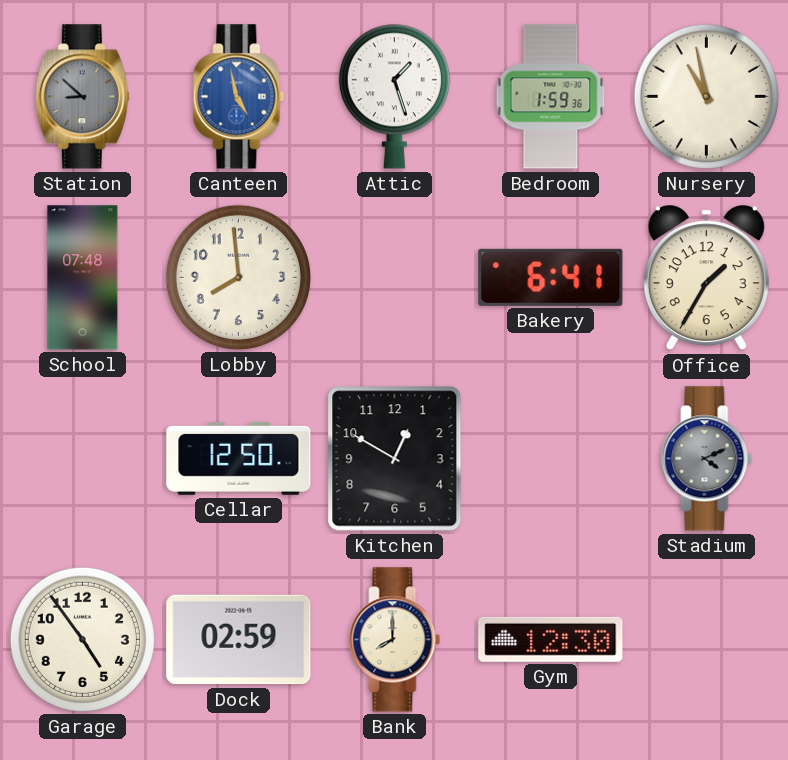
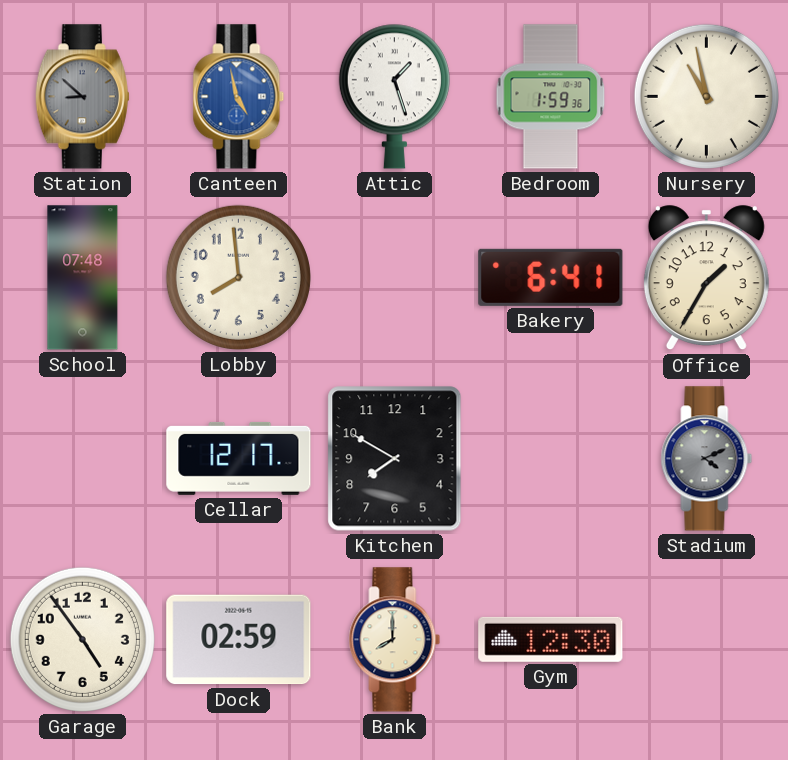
Cellar: 12:50 -> 12:17
Kitchen: 12:50 -> 7:50
